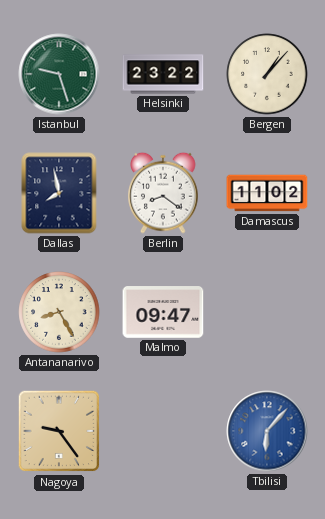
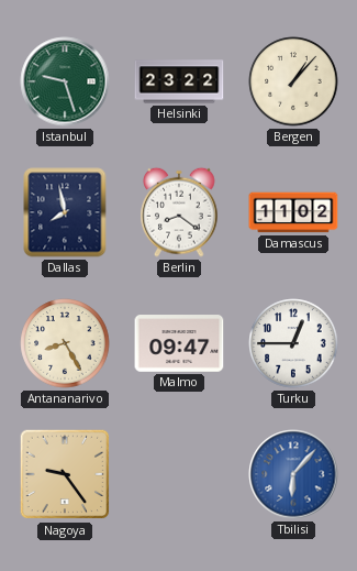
Turku: none -> 12:45
